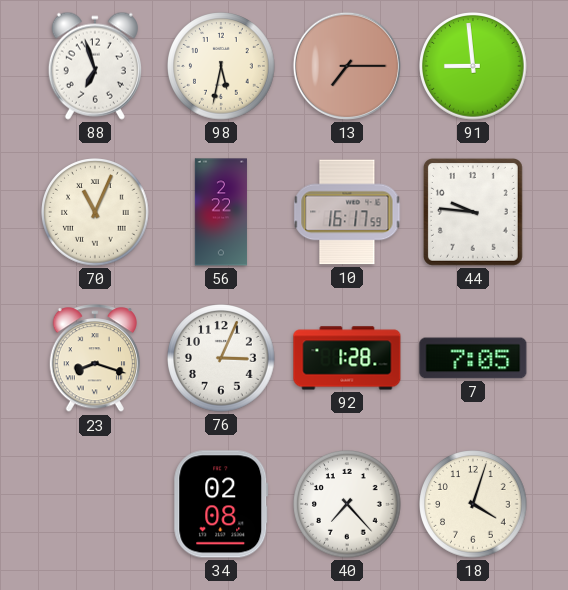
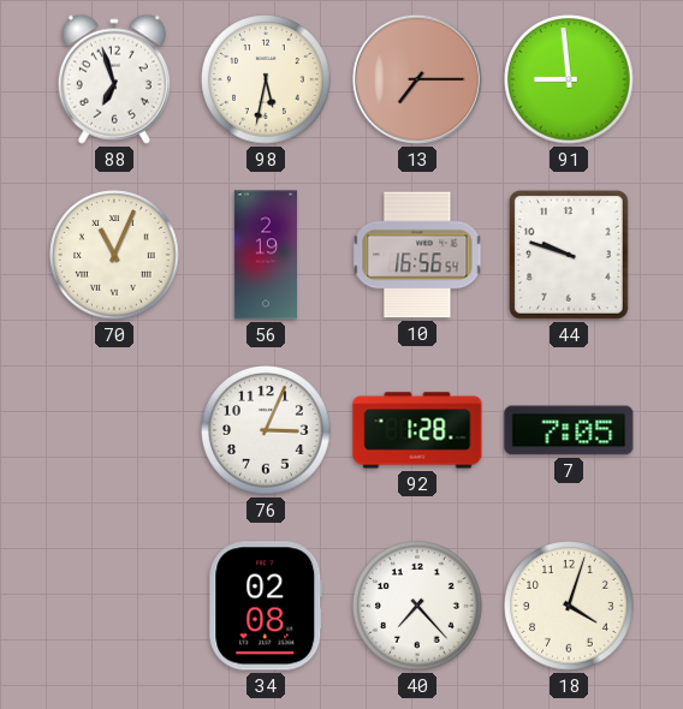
56: 2:22 -> 2:19
10: 16:17 -> 16:56
44: 9:46 -> 9:48
23: 8:18 -> none
